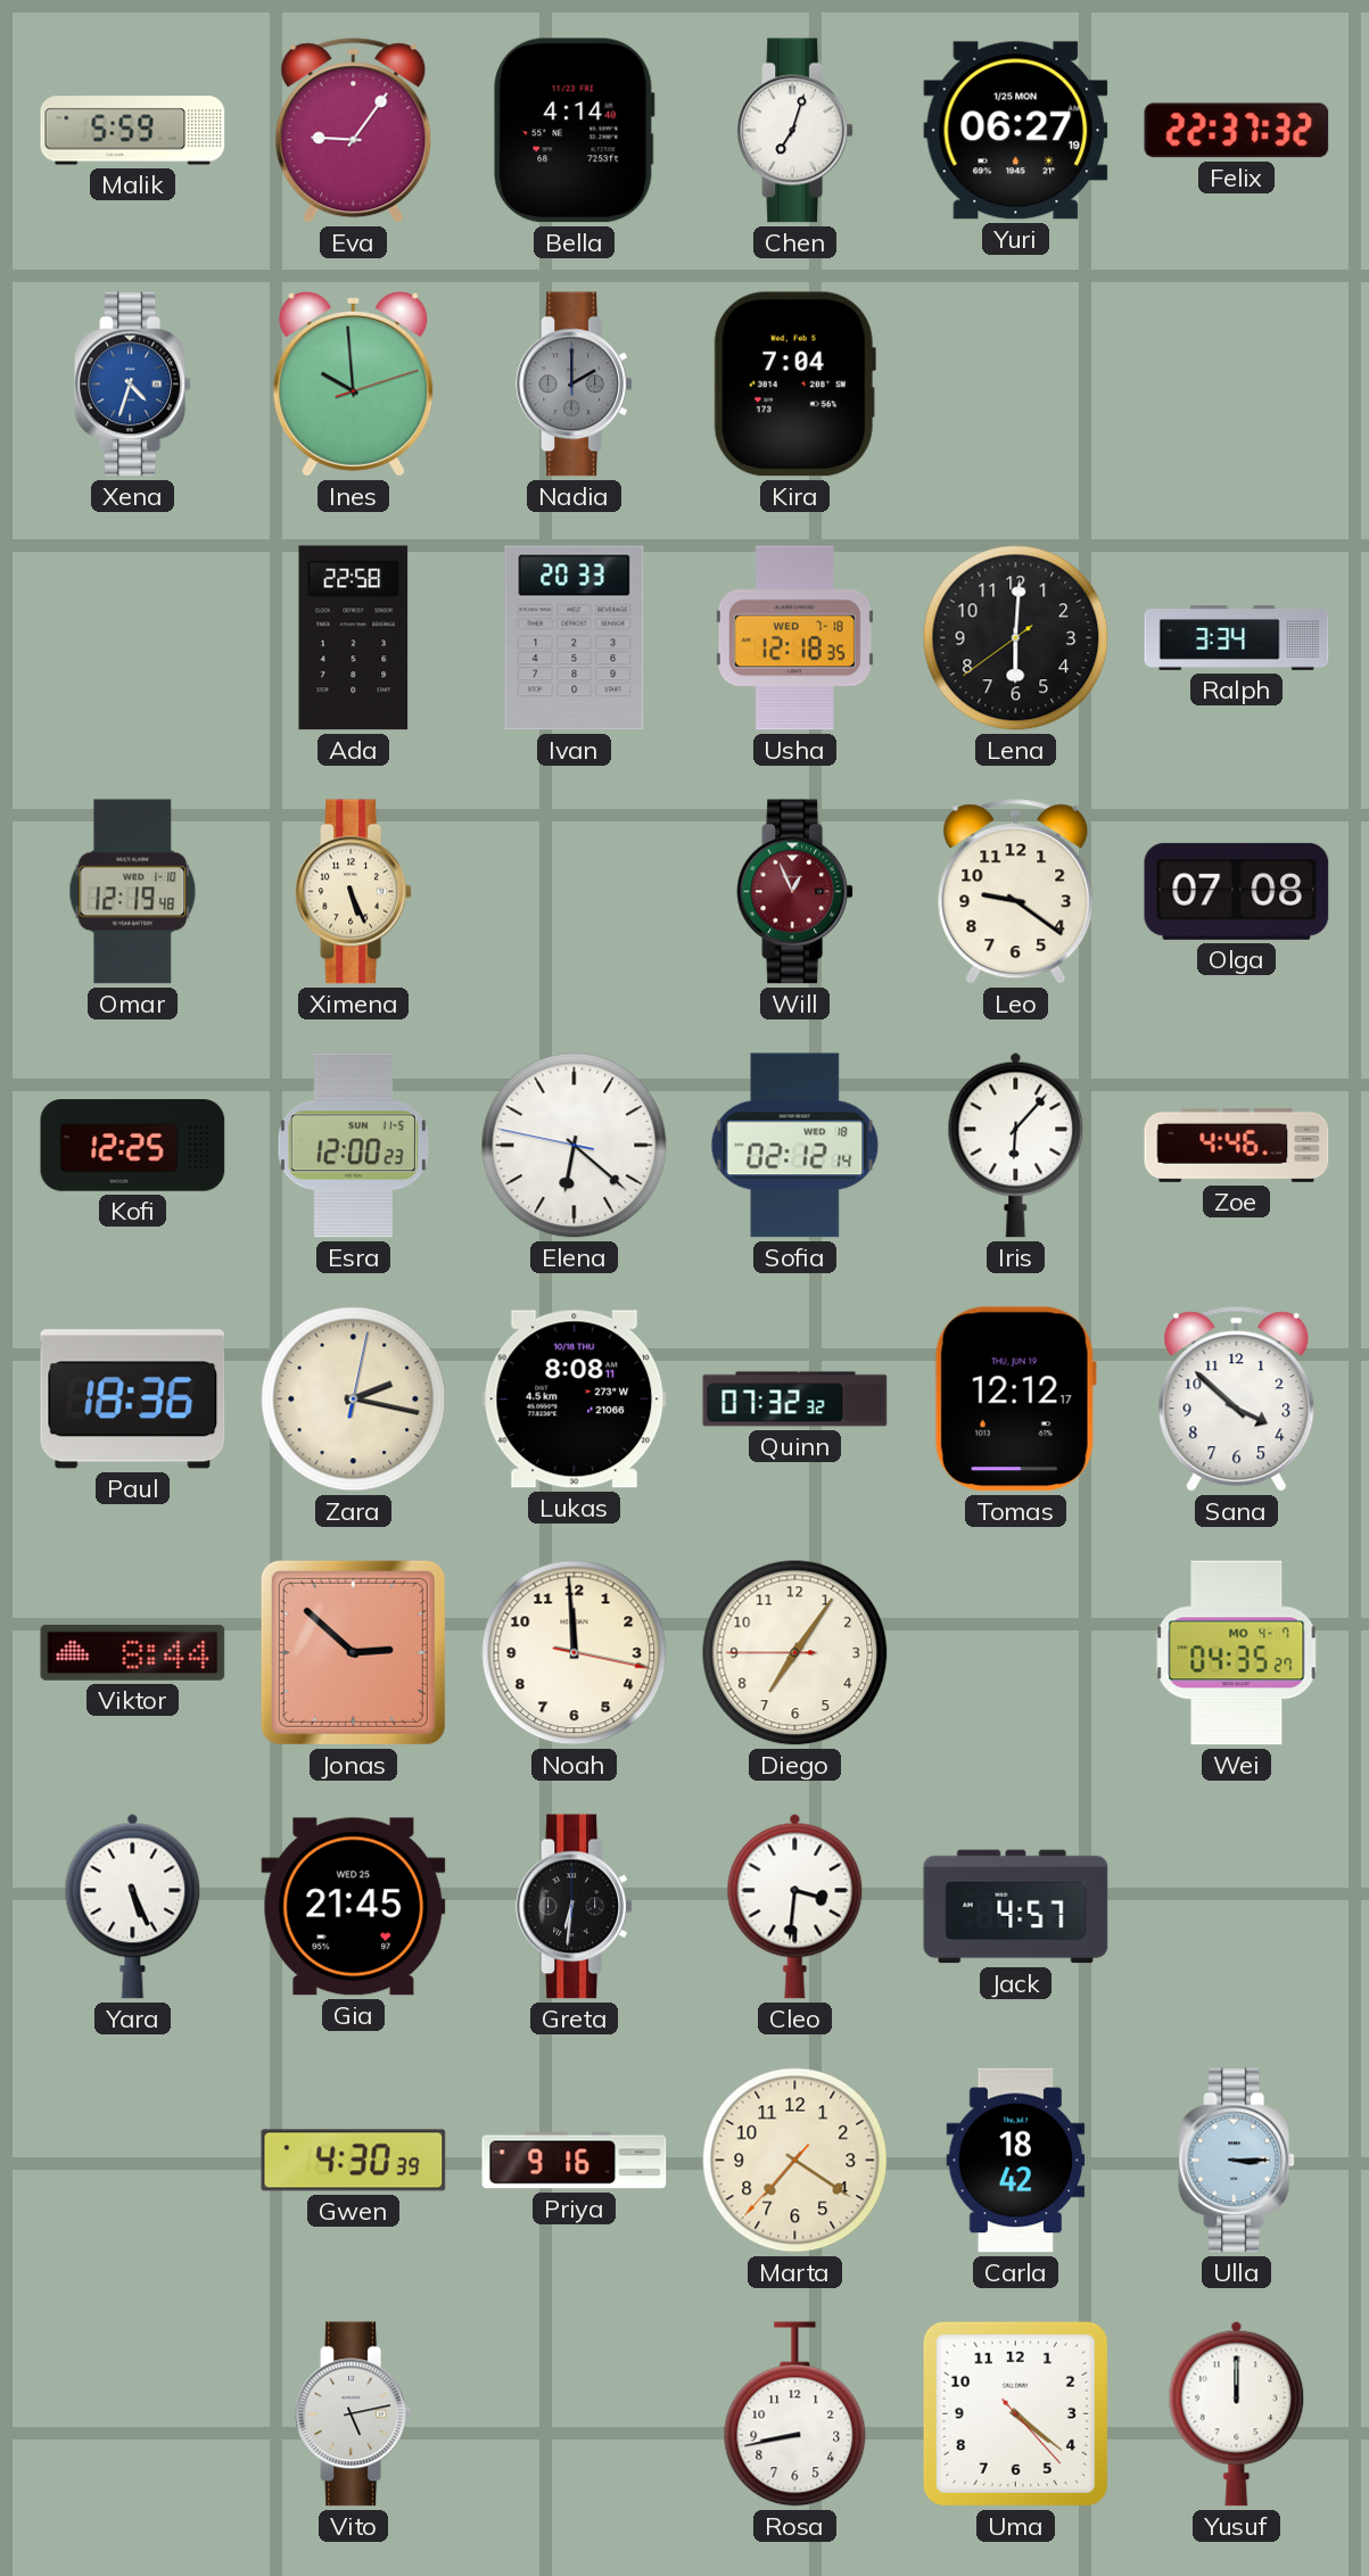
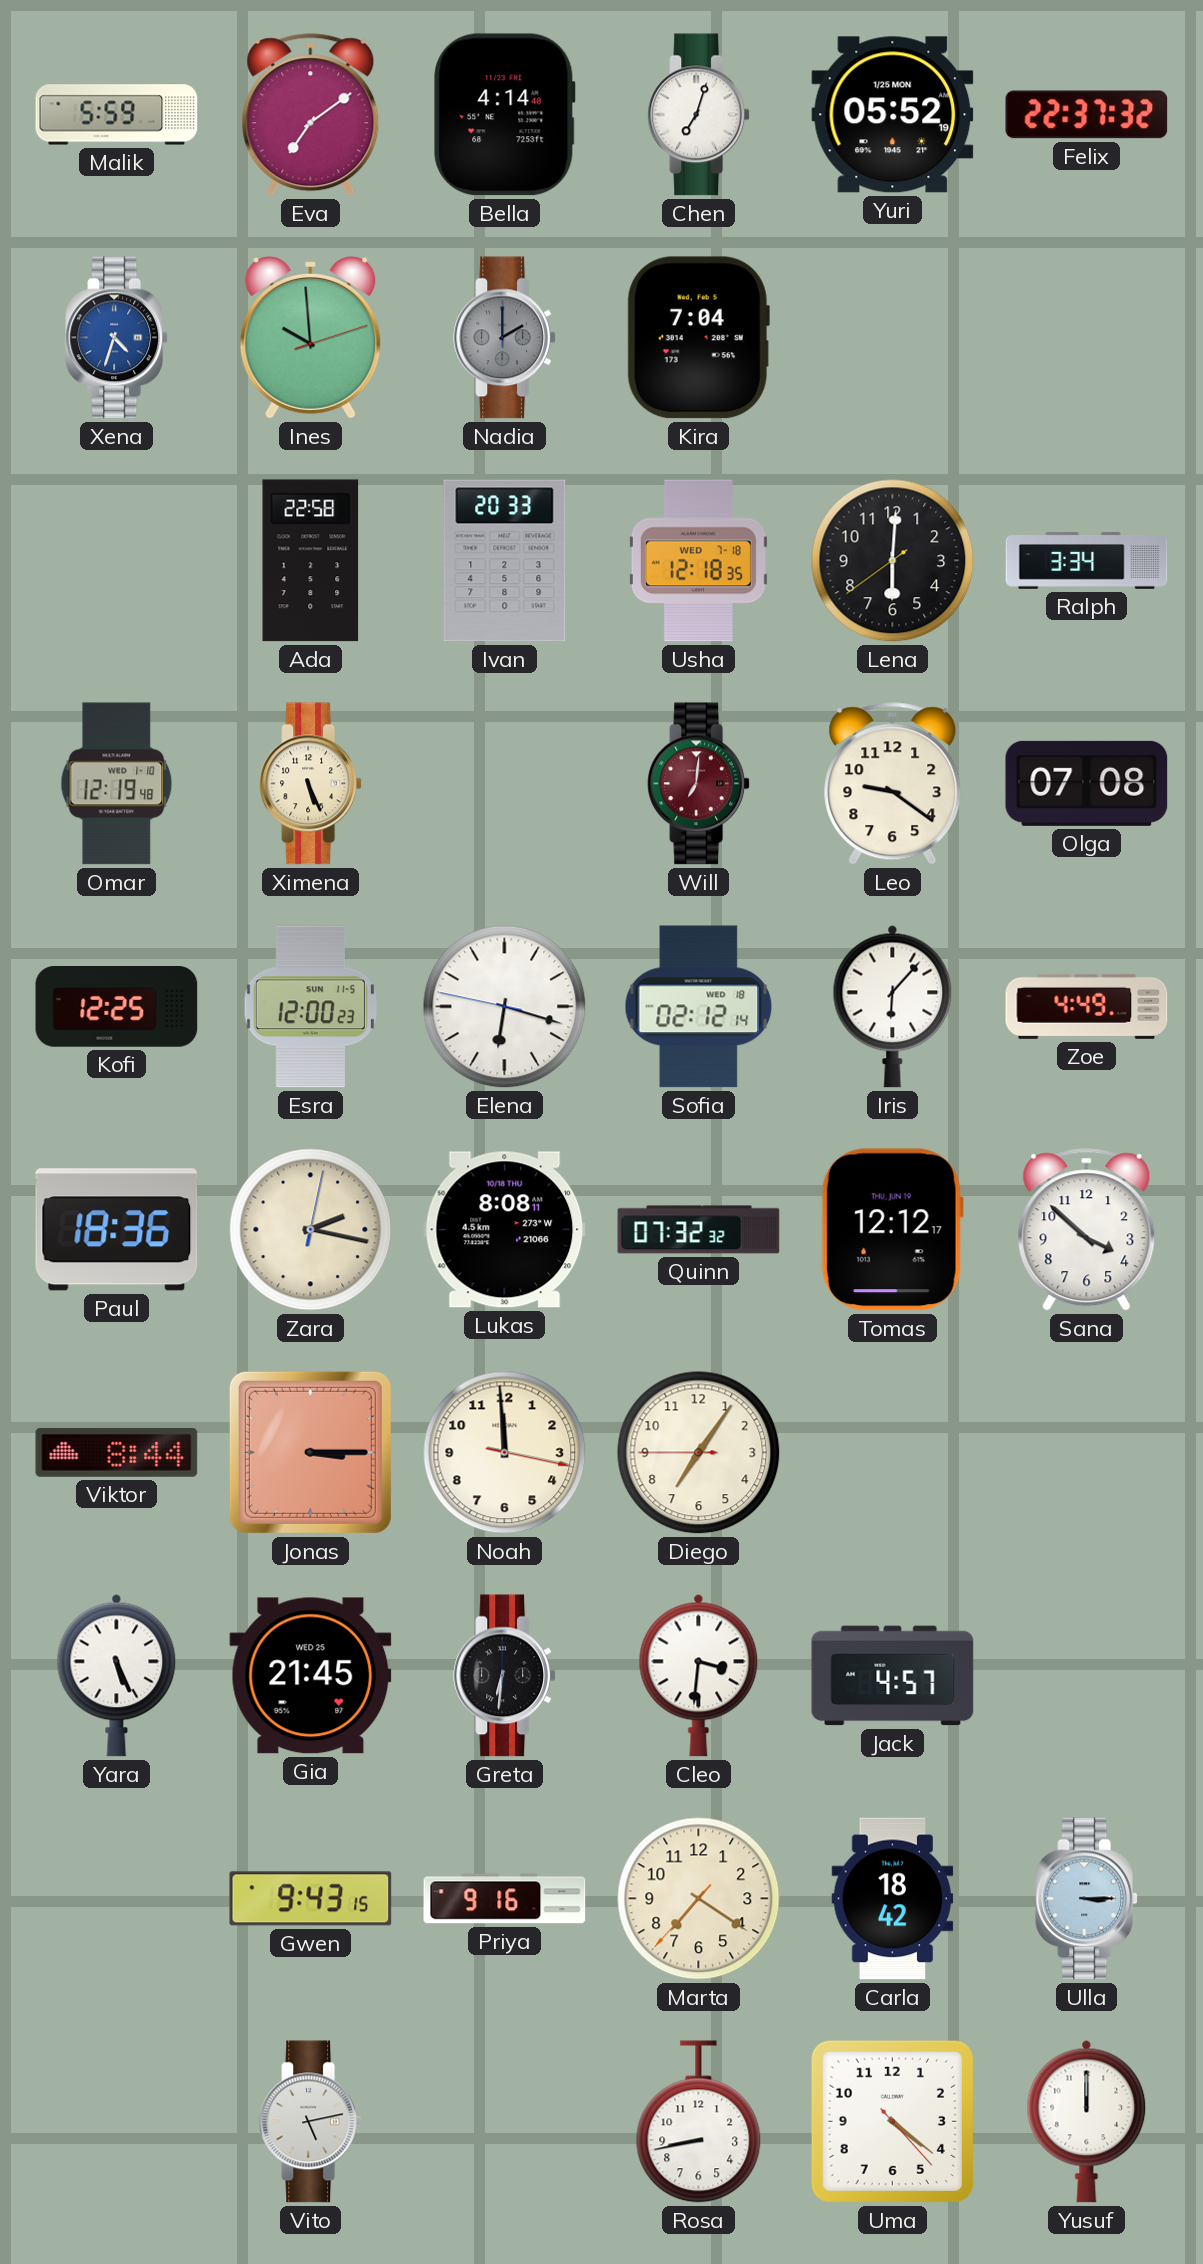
Eva: 9:06 -> 7:09
Yuri: 06:27 -> 05:52
Will: 12:56 -> 7:01
Elena: 6:21 -> 6:17
Zoe: 4:46 -> 4:49
Jonas: 2:52 -> 3:15
Wei: 04:35 -> none
Gwen: 4:30 -> 9:43
